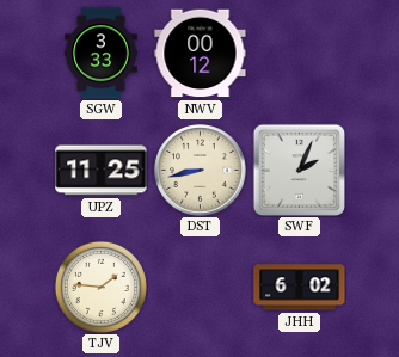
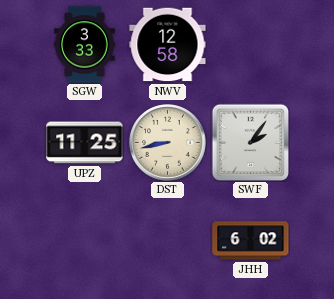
NWV: 00:12 -> 12:58
SWF: 2:04 -> 2:06
TJV: 1:46 -> none
